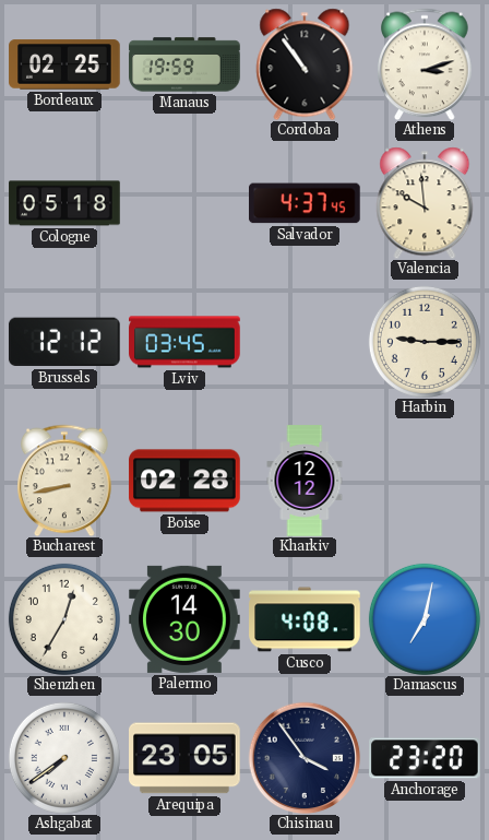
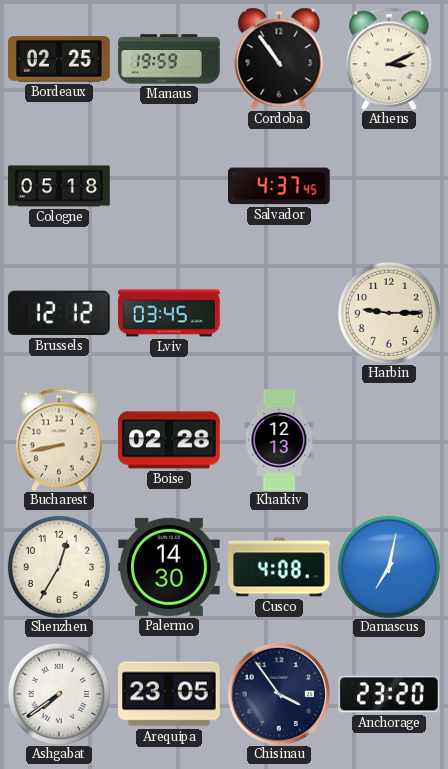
Athens: 3:12 -> 3:11
Valencia: 9:59 -> none
Kharkiv: 12:12 -> 12:13
